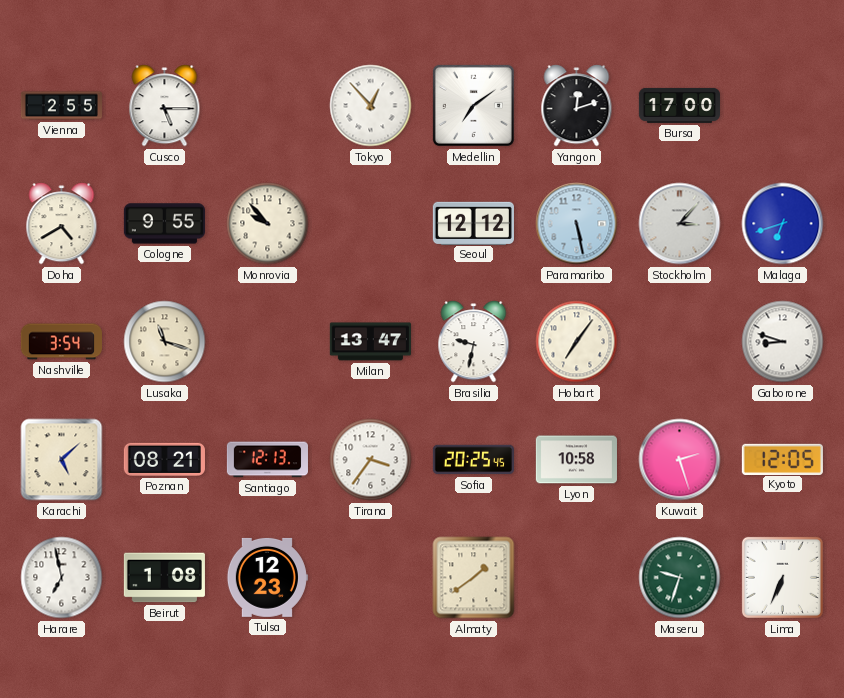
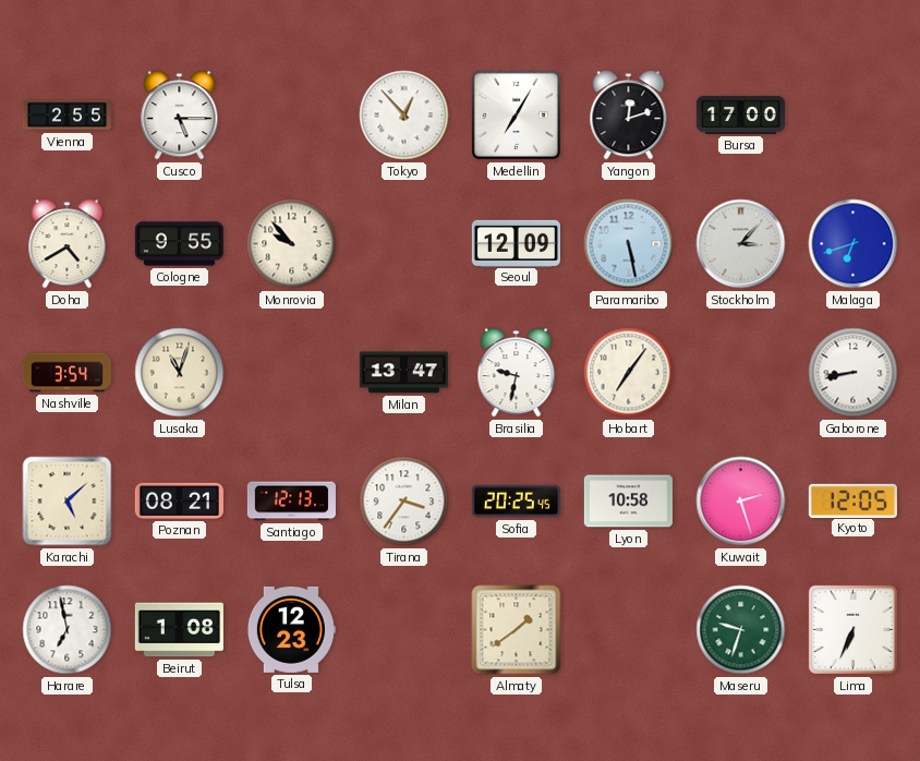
Medellin: 7:09 -> 7:05
Seoul: 12:12 -> 12:09
Lusaka: 11:18 -> 11:03
Gaborone: 8:48 -> 8:43
